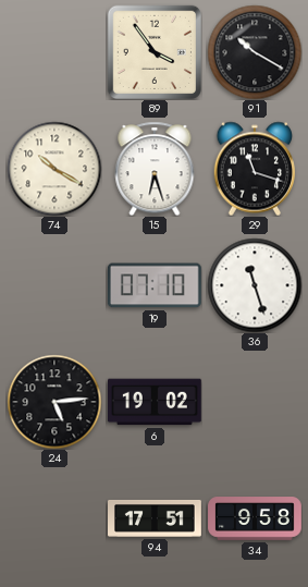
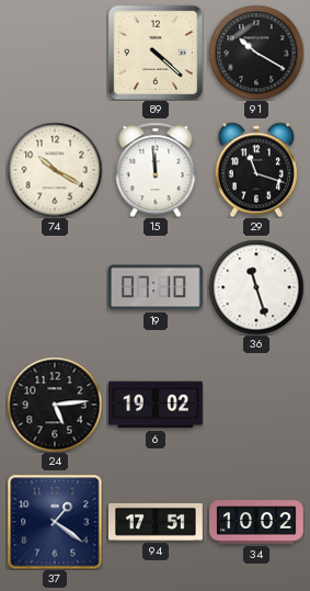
89: 3:54 -> 4:22
15: 6:27 -> 11:59
37: none -> 1:21
34: 9:58 -> 10:02
